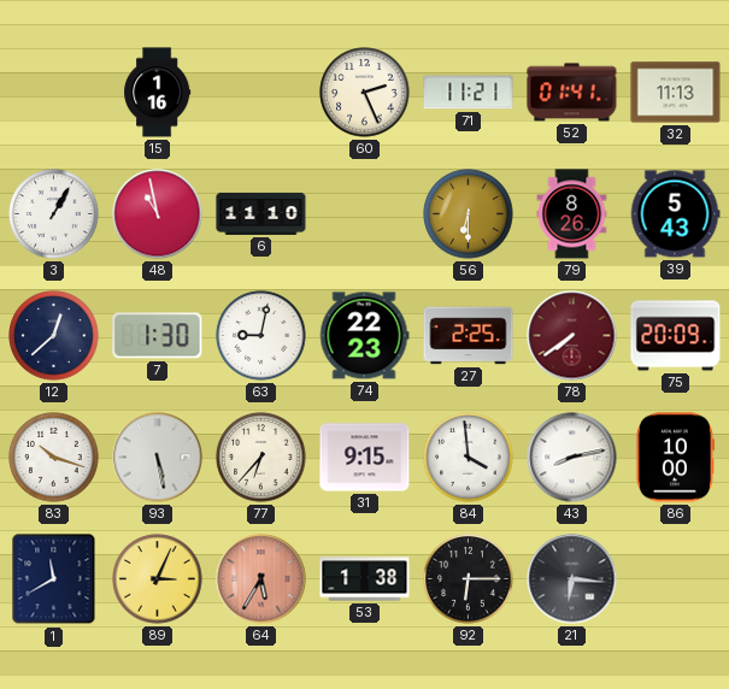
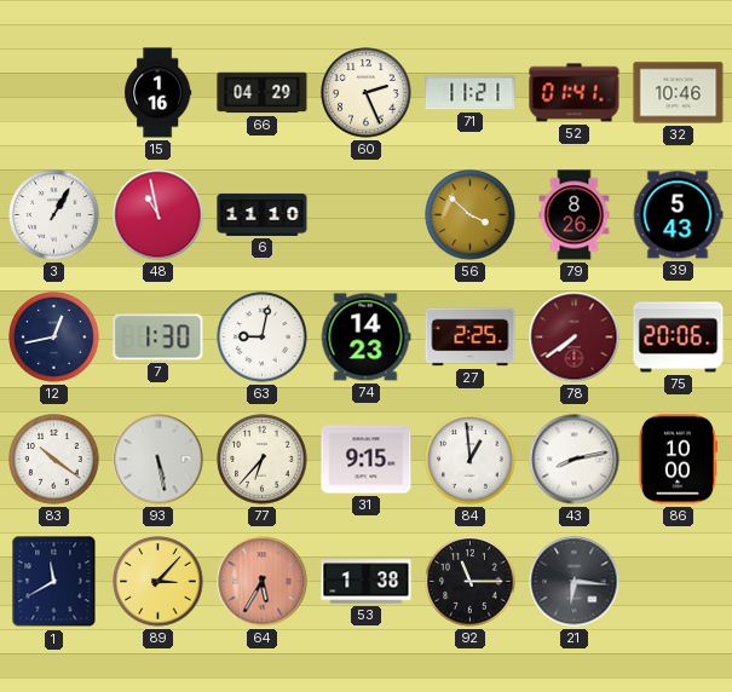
66: none -> 04:29
32: 11:13 -> 10:46
56: 6:30 -> 3:52
12: 12:38 -> 12:43
74: 22:23 -> 14:23
75: 20:09 -> 20:06
83: 10:18 -> 10:21
84: 3:59 -> 12:59
89: 3:04 -> 3:07
92: 6:15 -> 11:15
